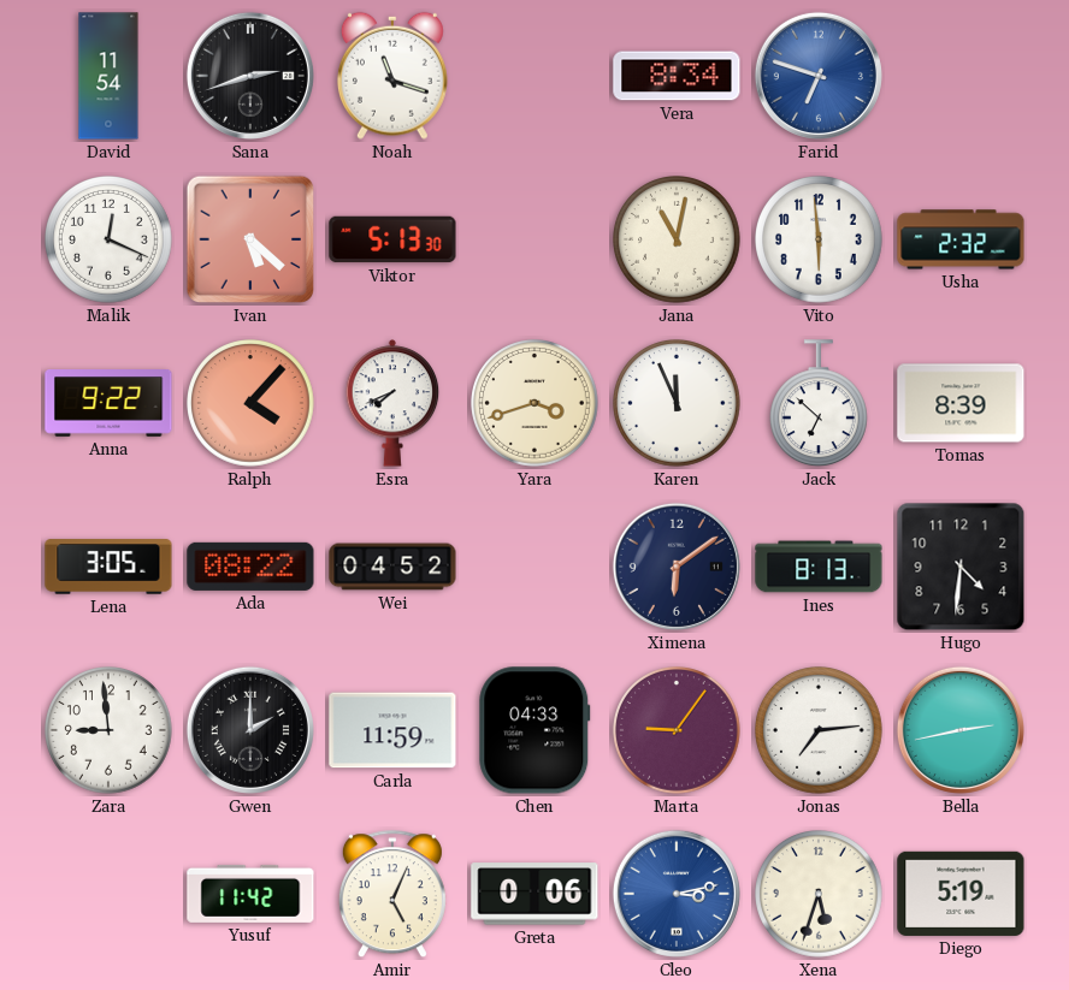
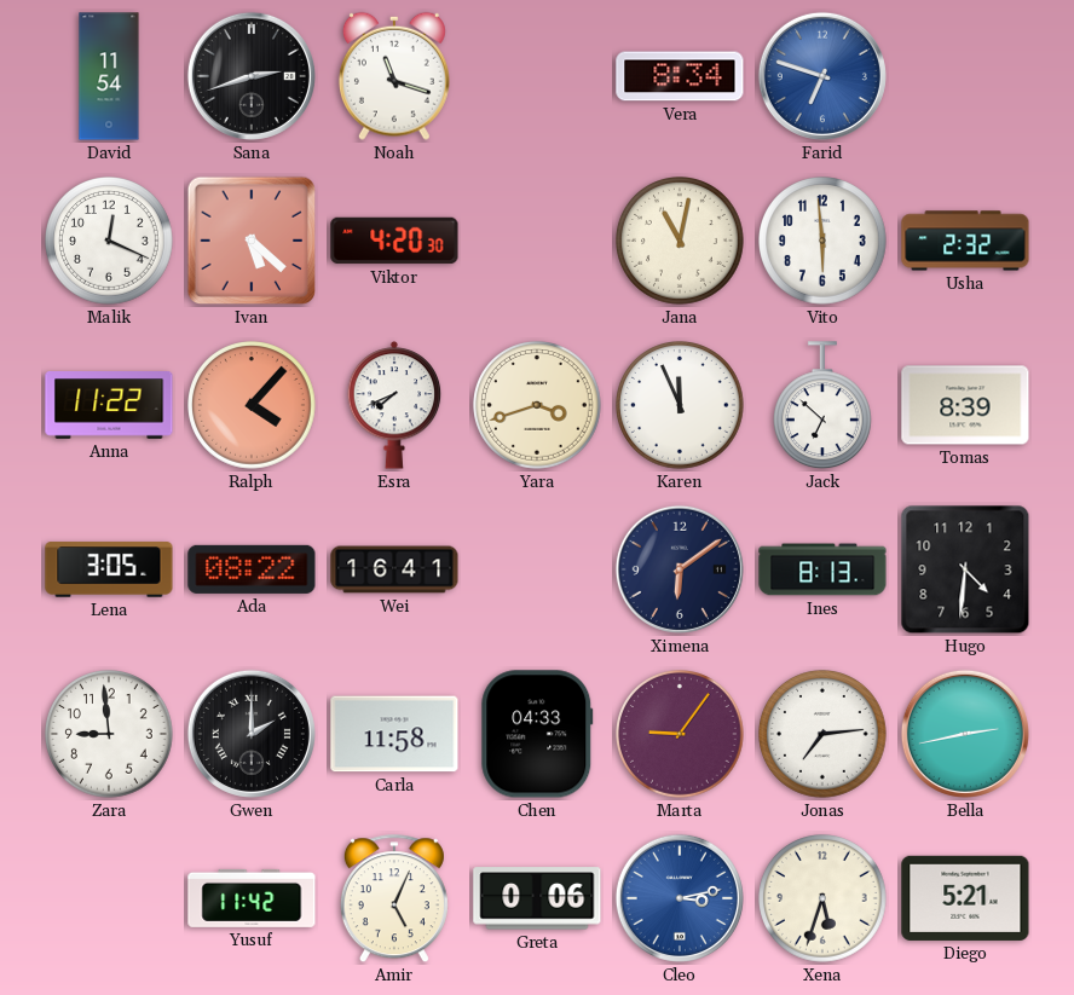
Viktor: 5:13 -> 4:20
Anna: 9:22 -> 11:22
Wei: 04:52 -> 16:41
Carla: 11:59 -> 11:58
Diego: 5:19 -> 5:21
